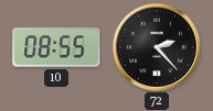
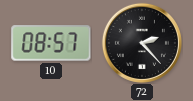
10: 08:55 -> 08:57
